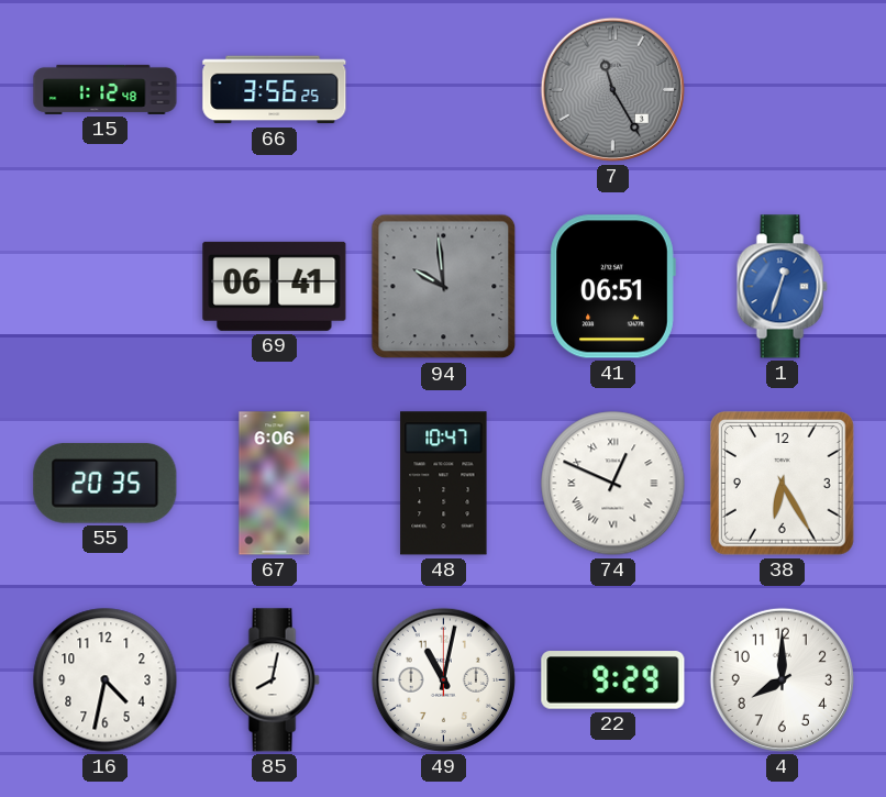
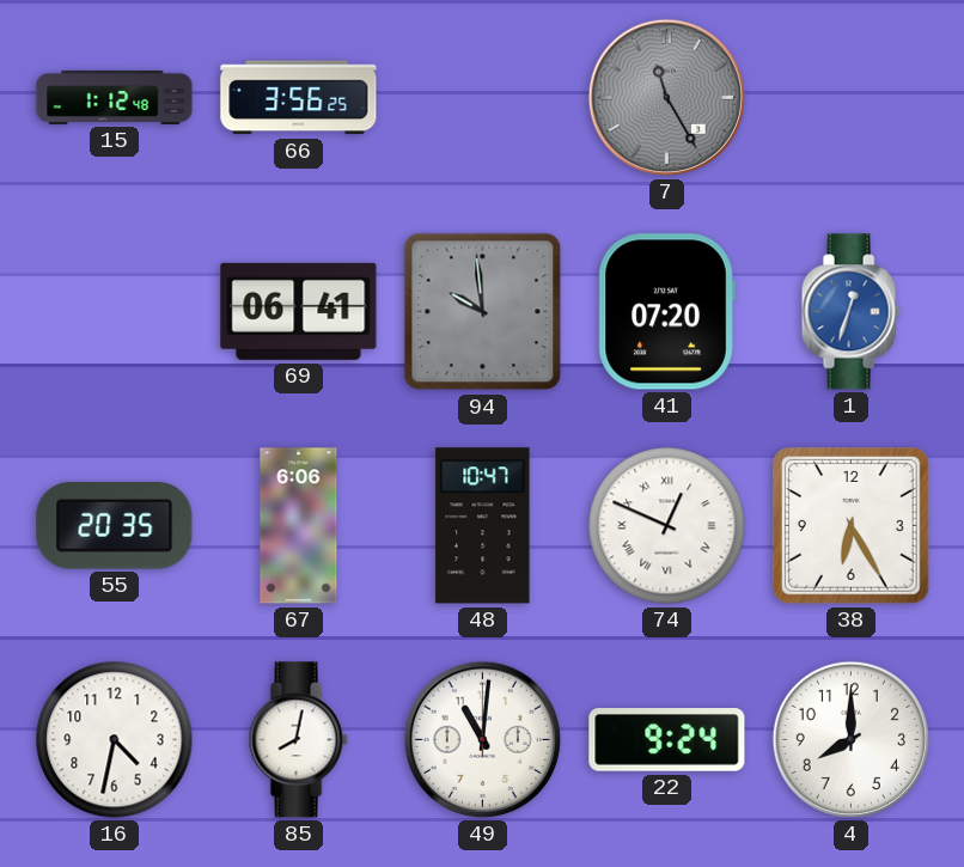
41: 06:51 -> 07:20
49: 11:02 -> 11:01
22: 9:29 -> 9:24
